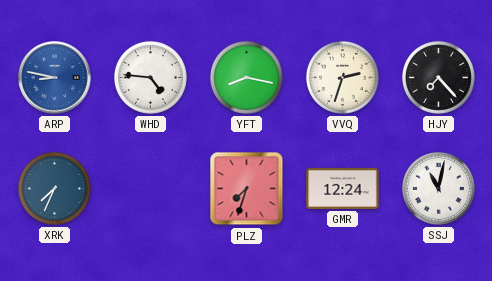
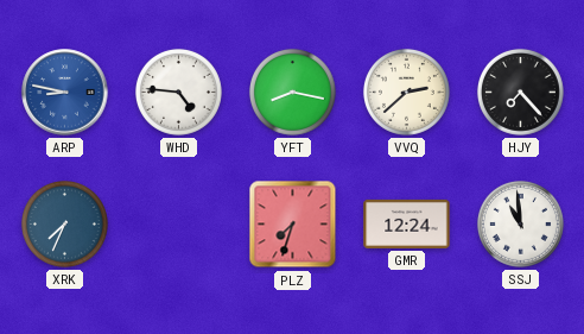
VVQ: 2:33 -> 2:38
SSJ: 11:02 -> 10:59
